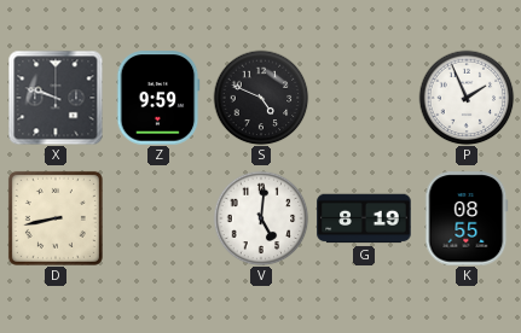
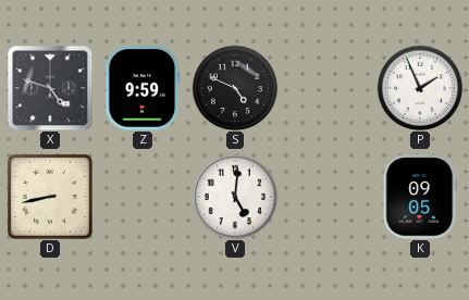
X: 9:48 -> 4:48
G: 8:19 -> none
K: 08:55 -> 09:05
